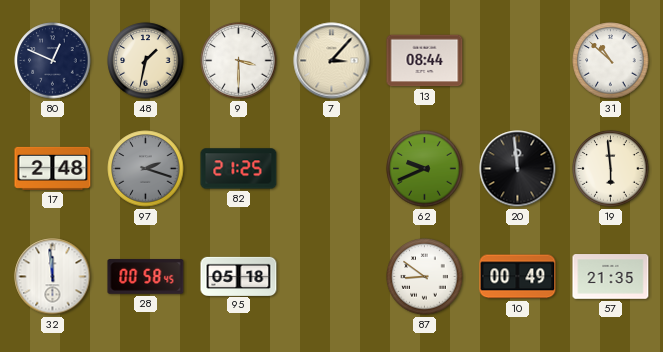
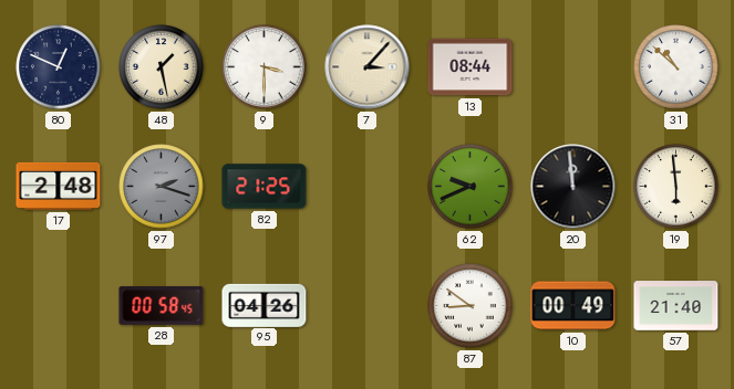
48: 1:32 -> 1:28
32: 11:59 -> none
95: 05:18 -> 04:26
57: 21:35 -> 21:40
